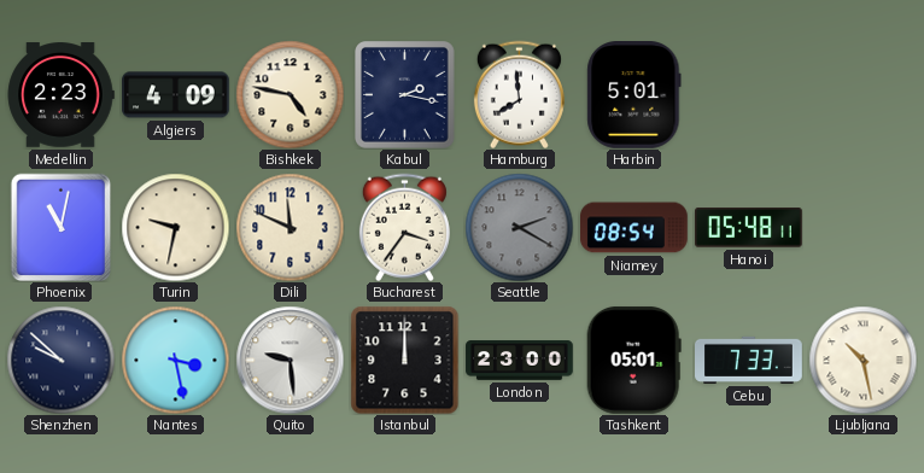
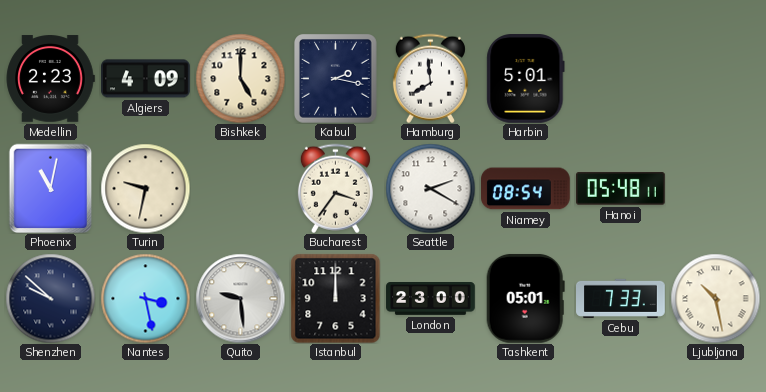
Bishkek: 4:47 -> 5:00
Dili: 11:49 -> none
Seattle dial: grey -> white
